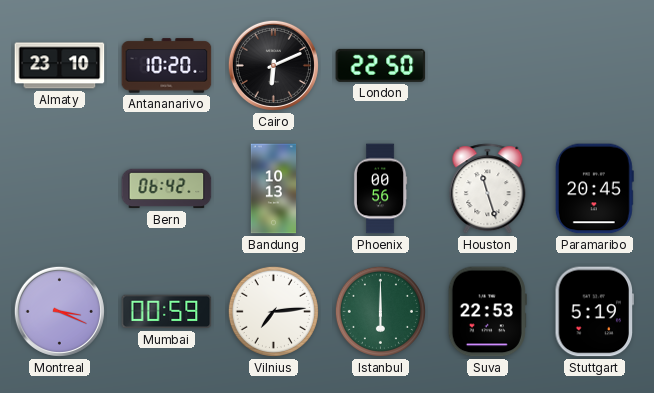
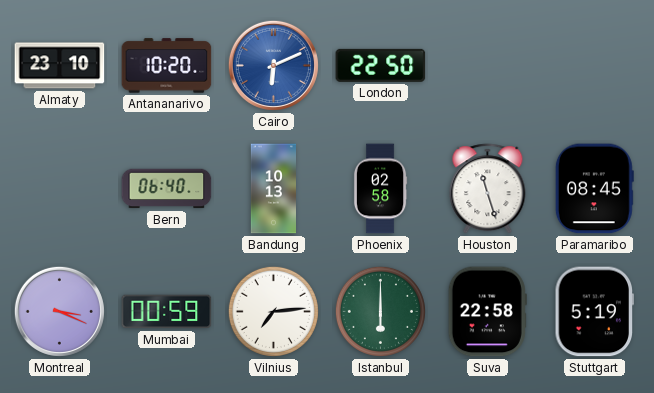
Cairo dial: black -> blue
Bern: 06:42 -> 06:40
Phoenix: 00:56 -> 02:58
Paramaribo: 20:45 -> 08:45
Suva: 22:53 -> 22:58
